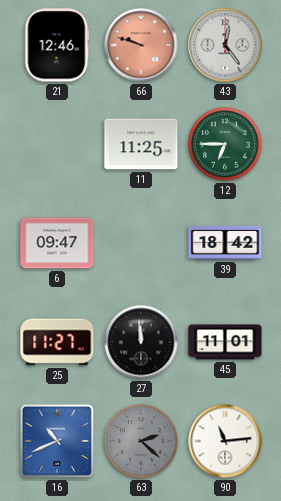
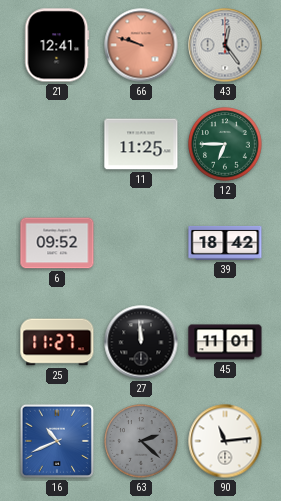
21: 12:46 -> 12:41
6: 09:47 -> 09:52
